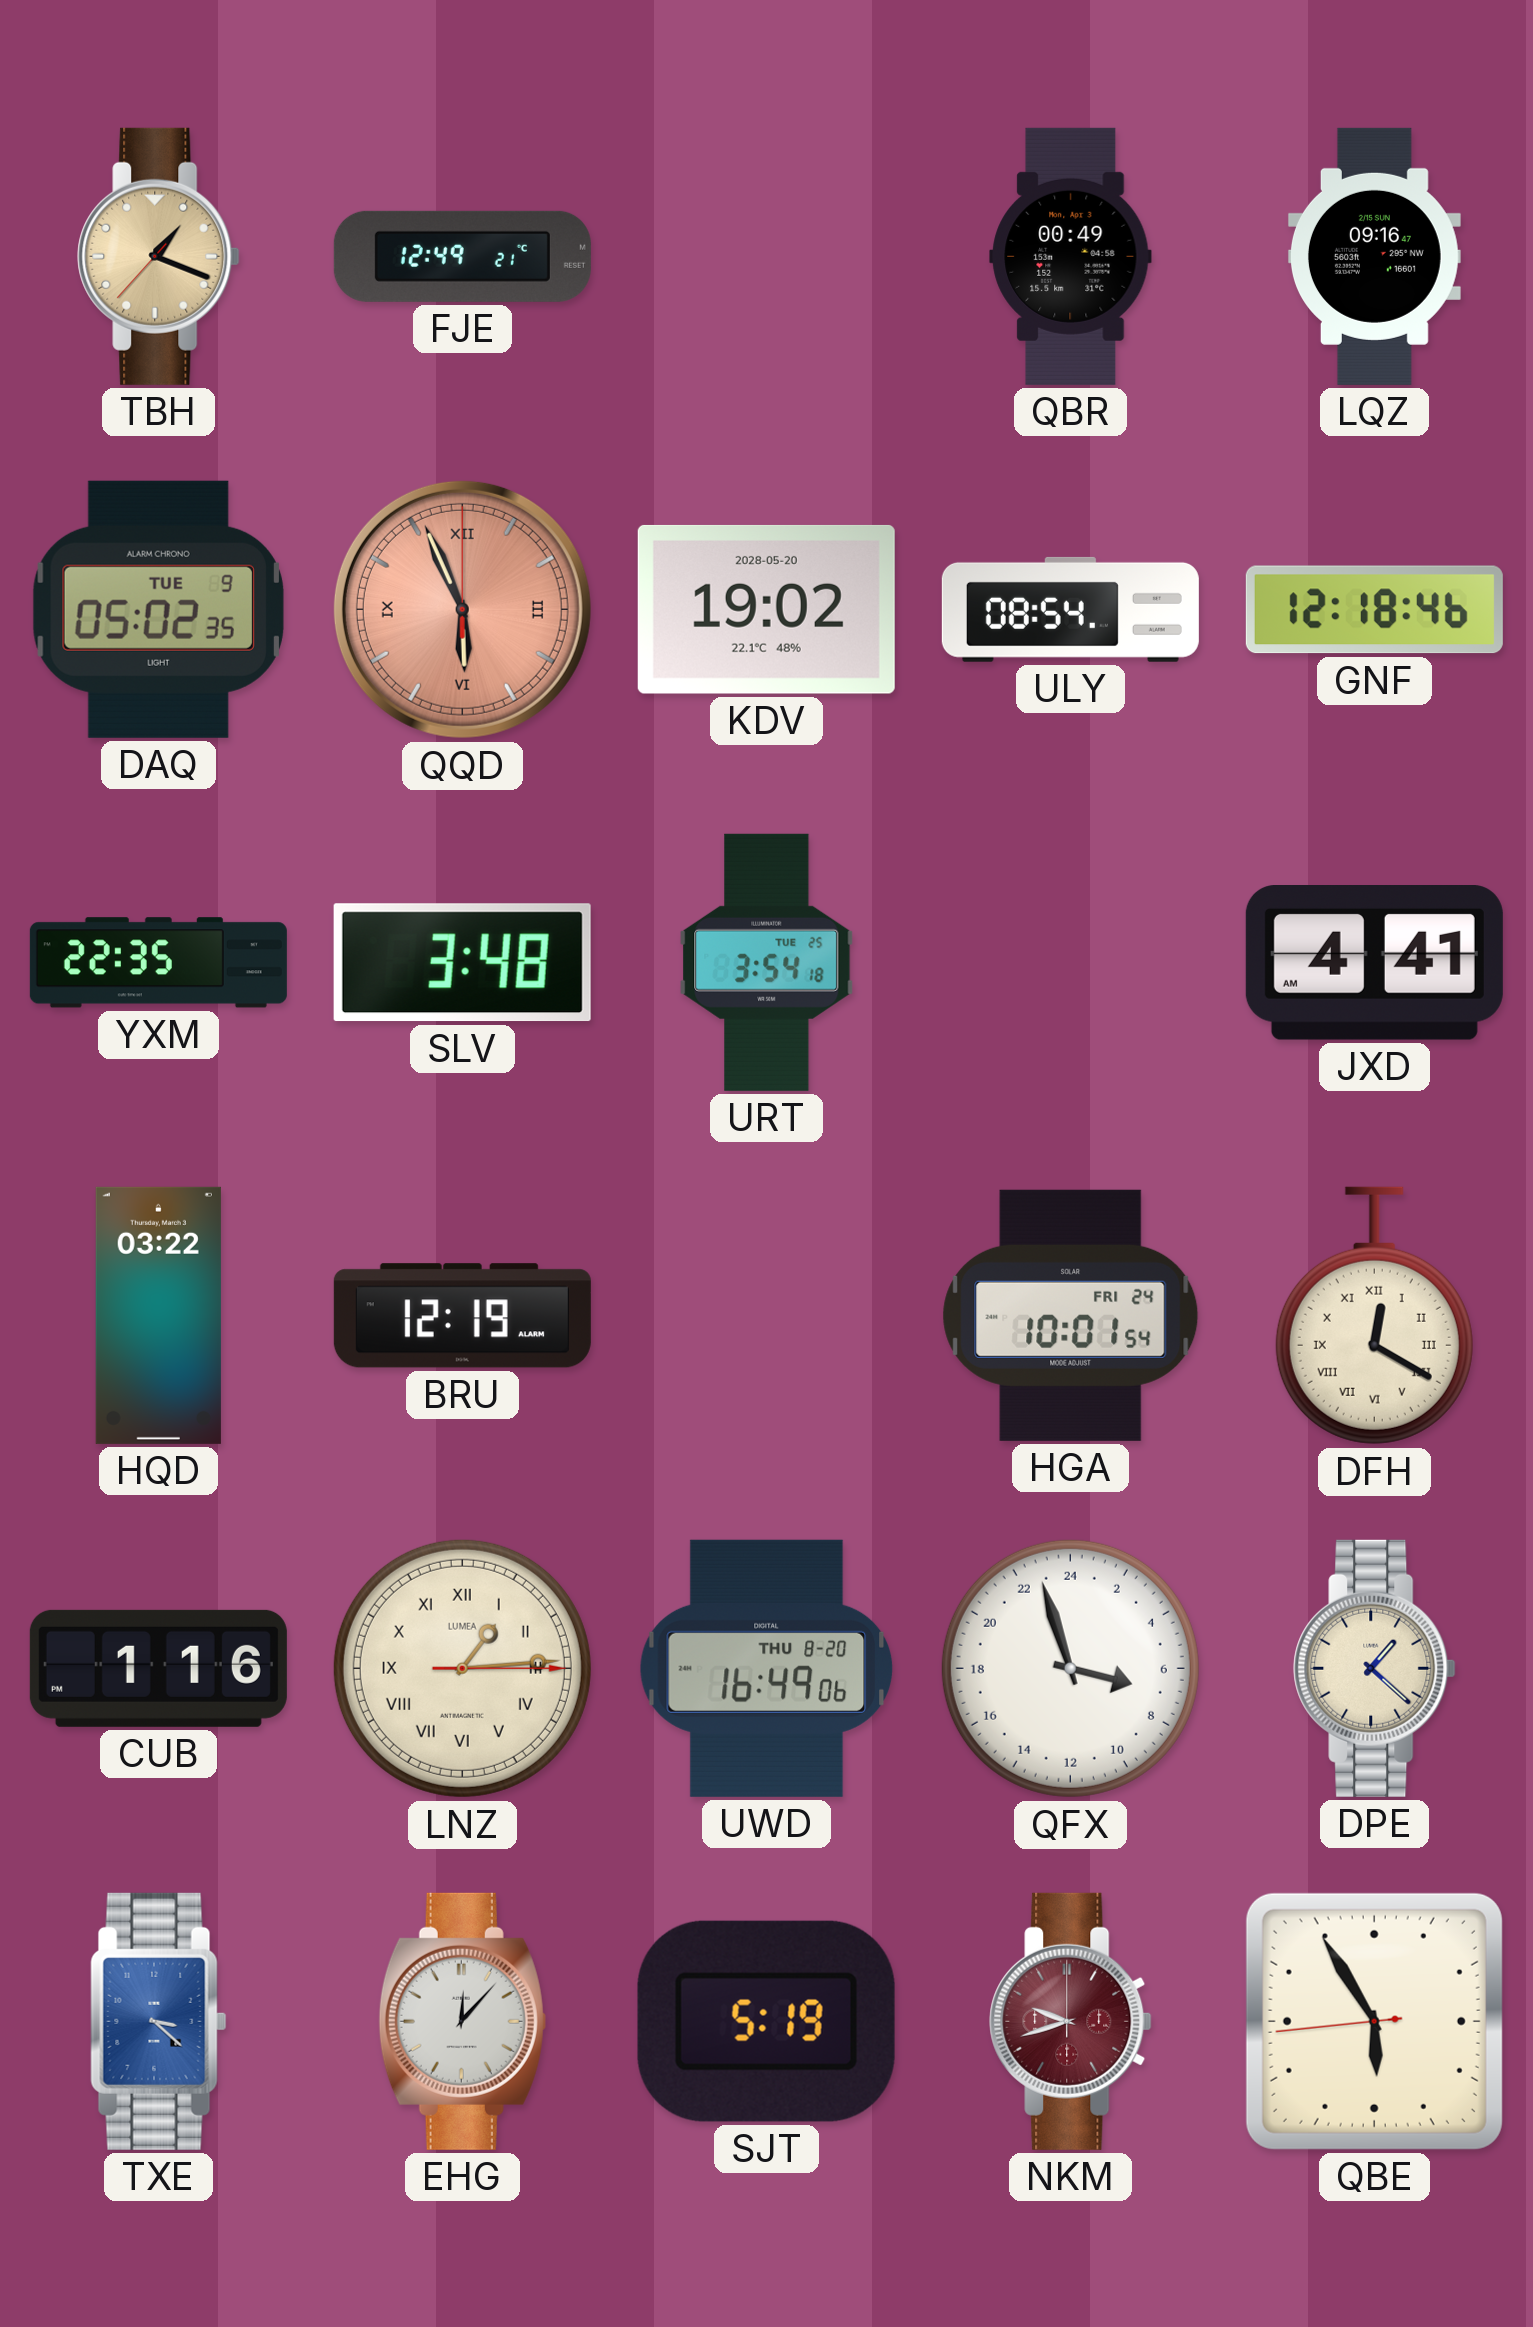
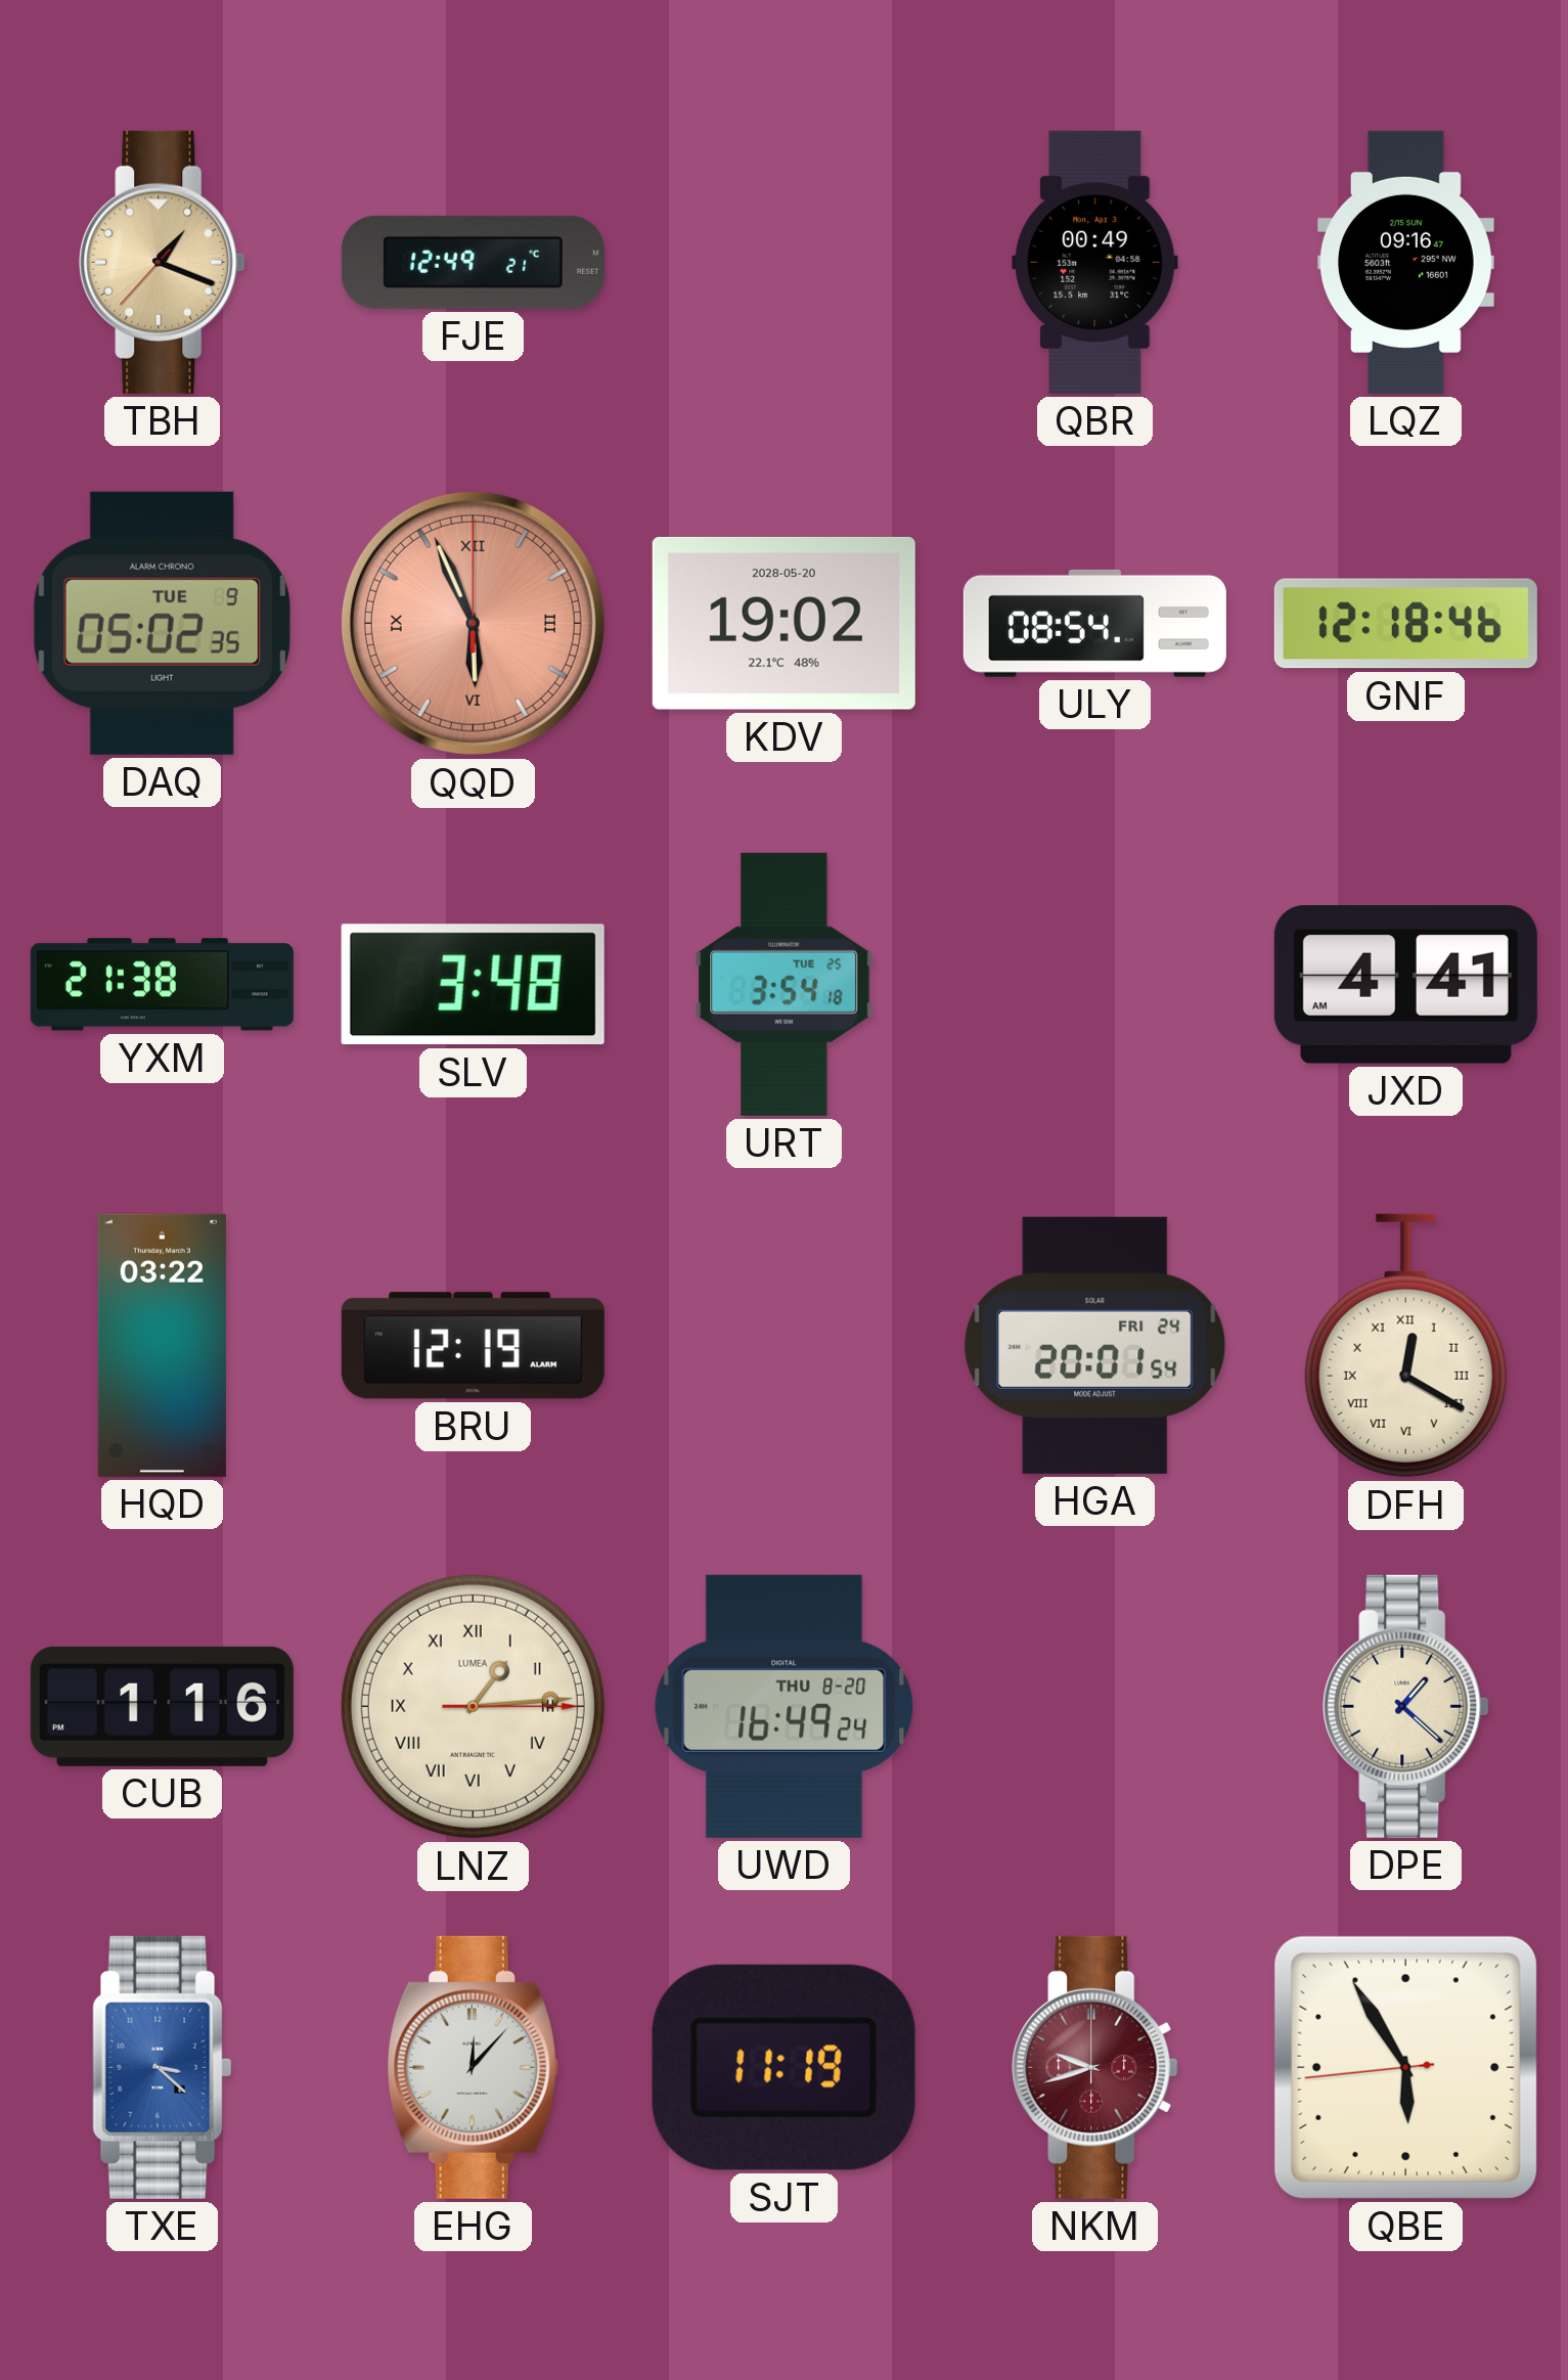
YXM: 22:35 -> 21:38
HGA: 10:01 -> 20:01
UWD: 16:49:06 -> 16:49:24
QFX: 6:57 -> none
SJT: 5:19 -> 11:19
